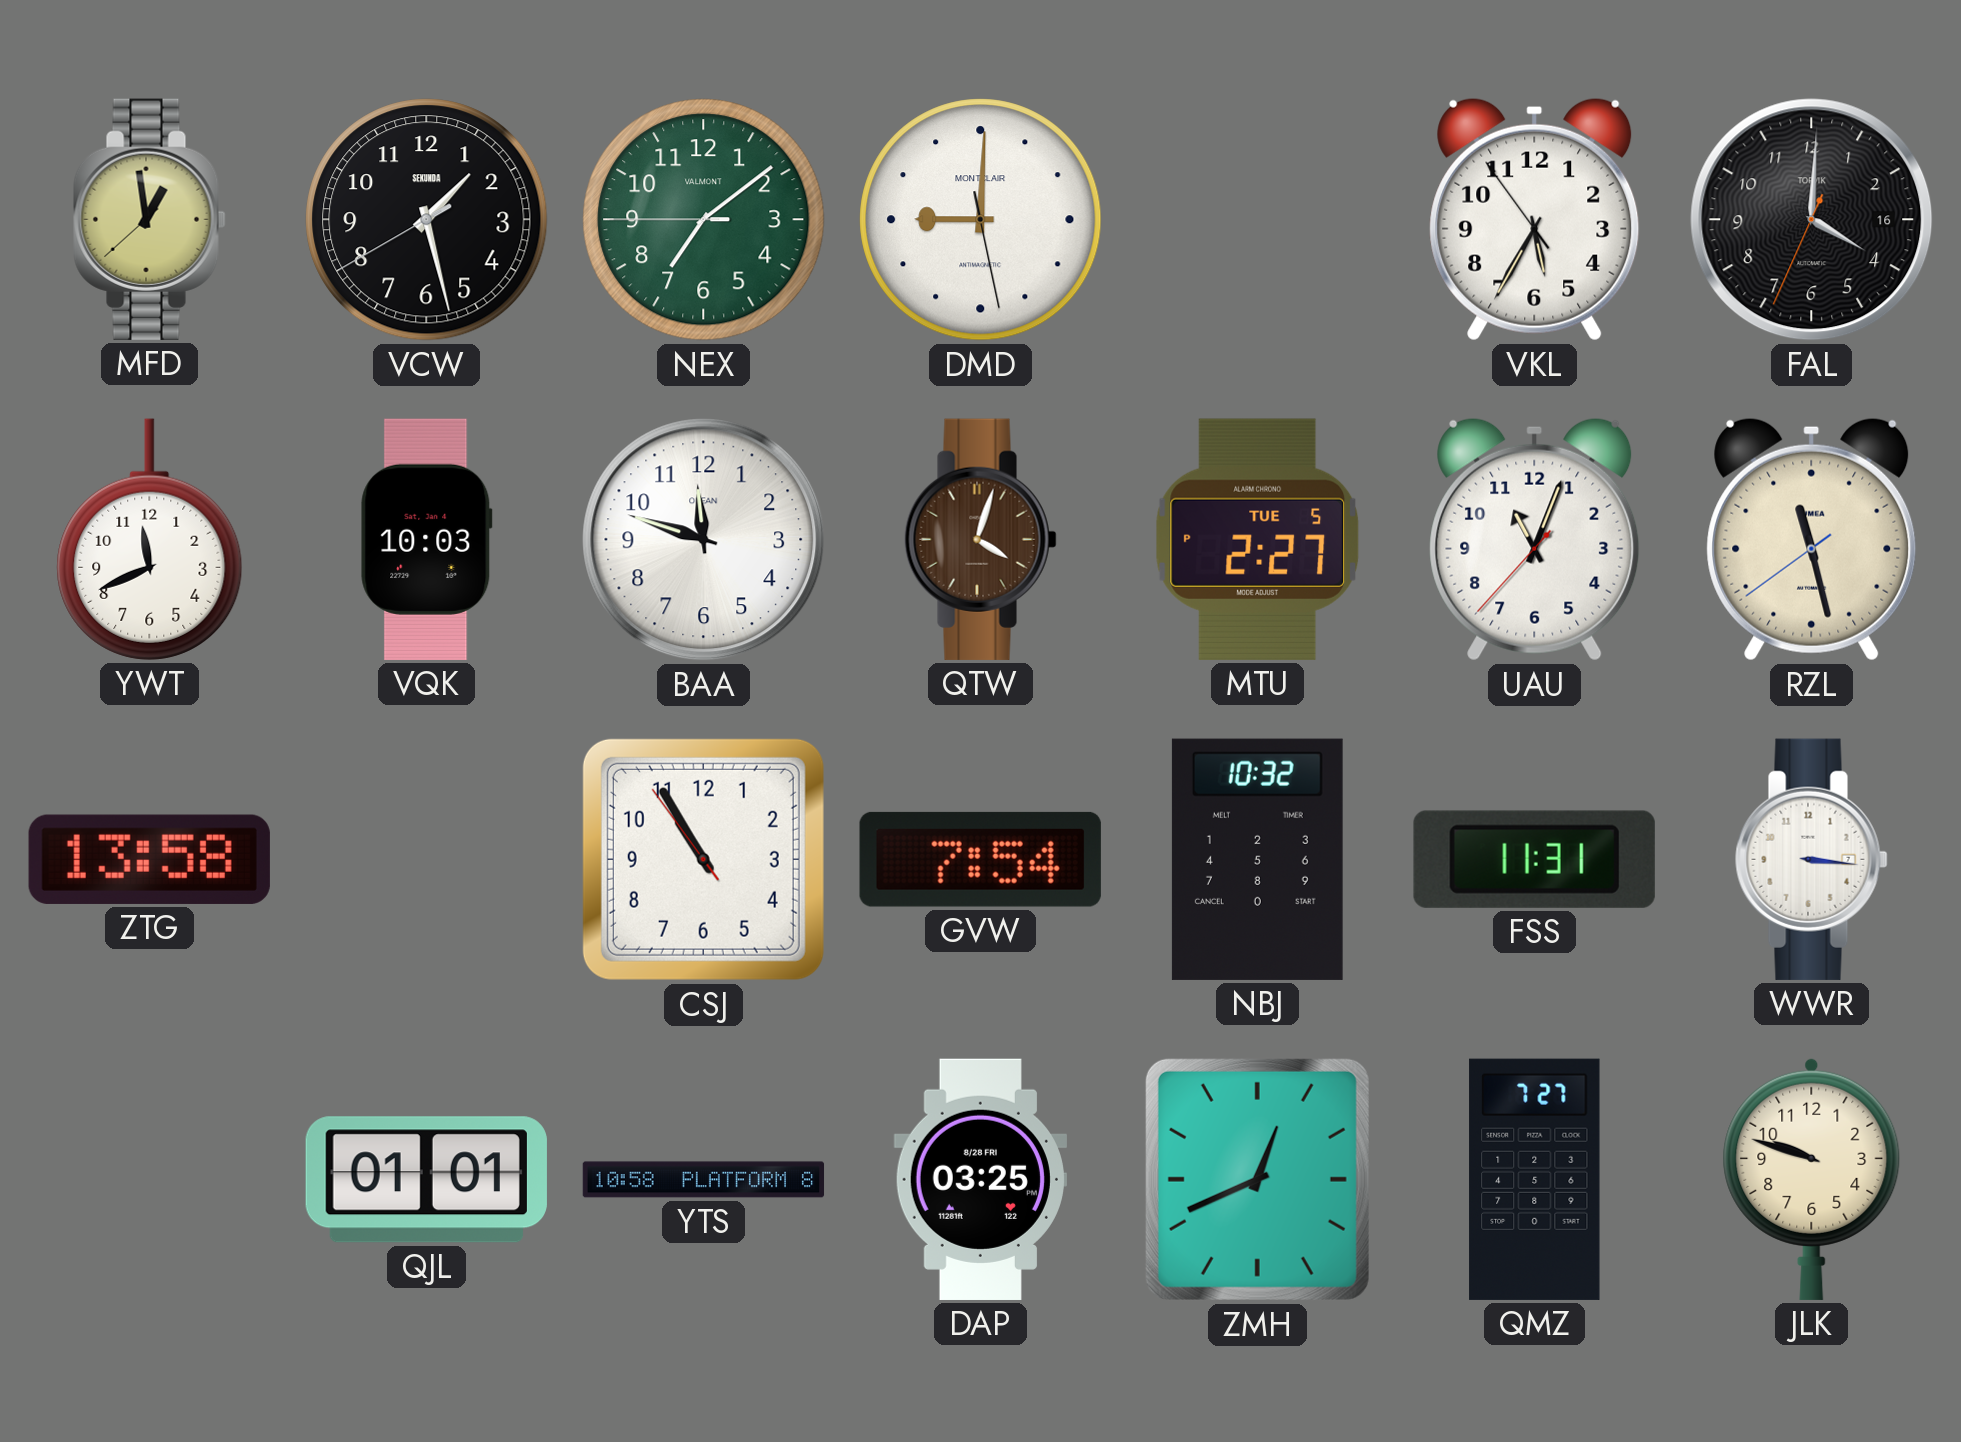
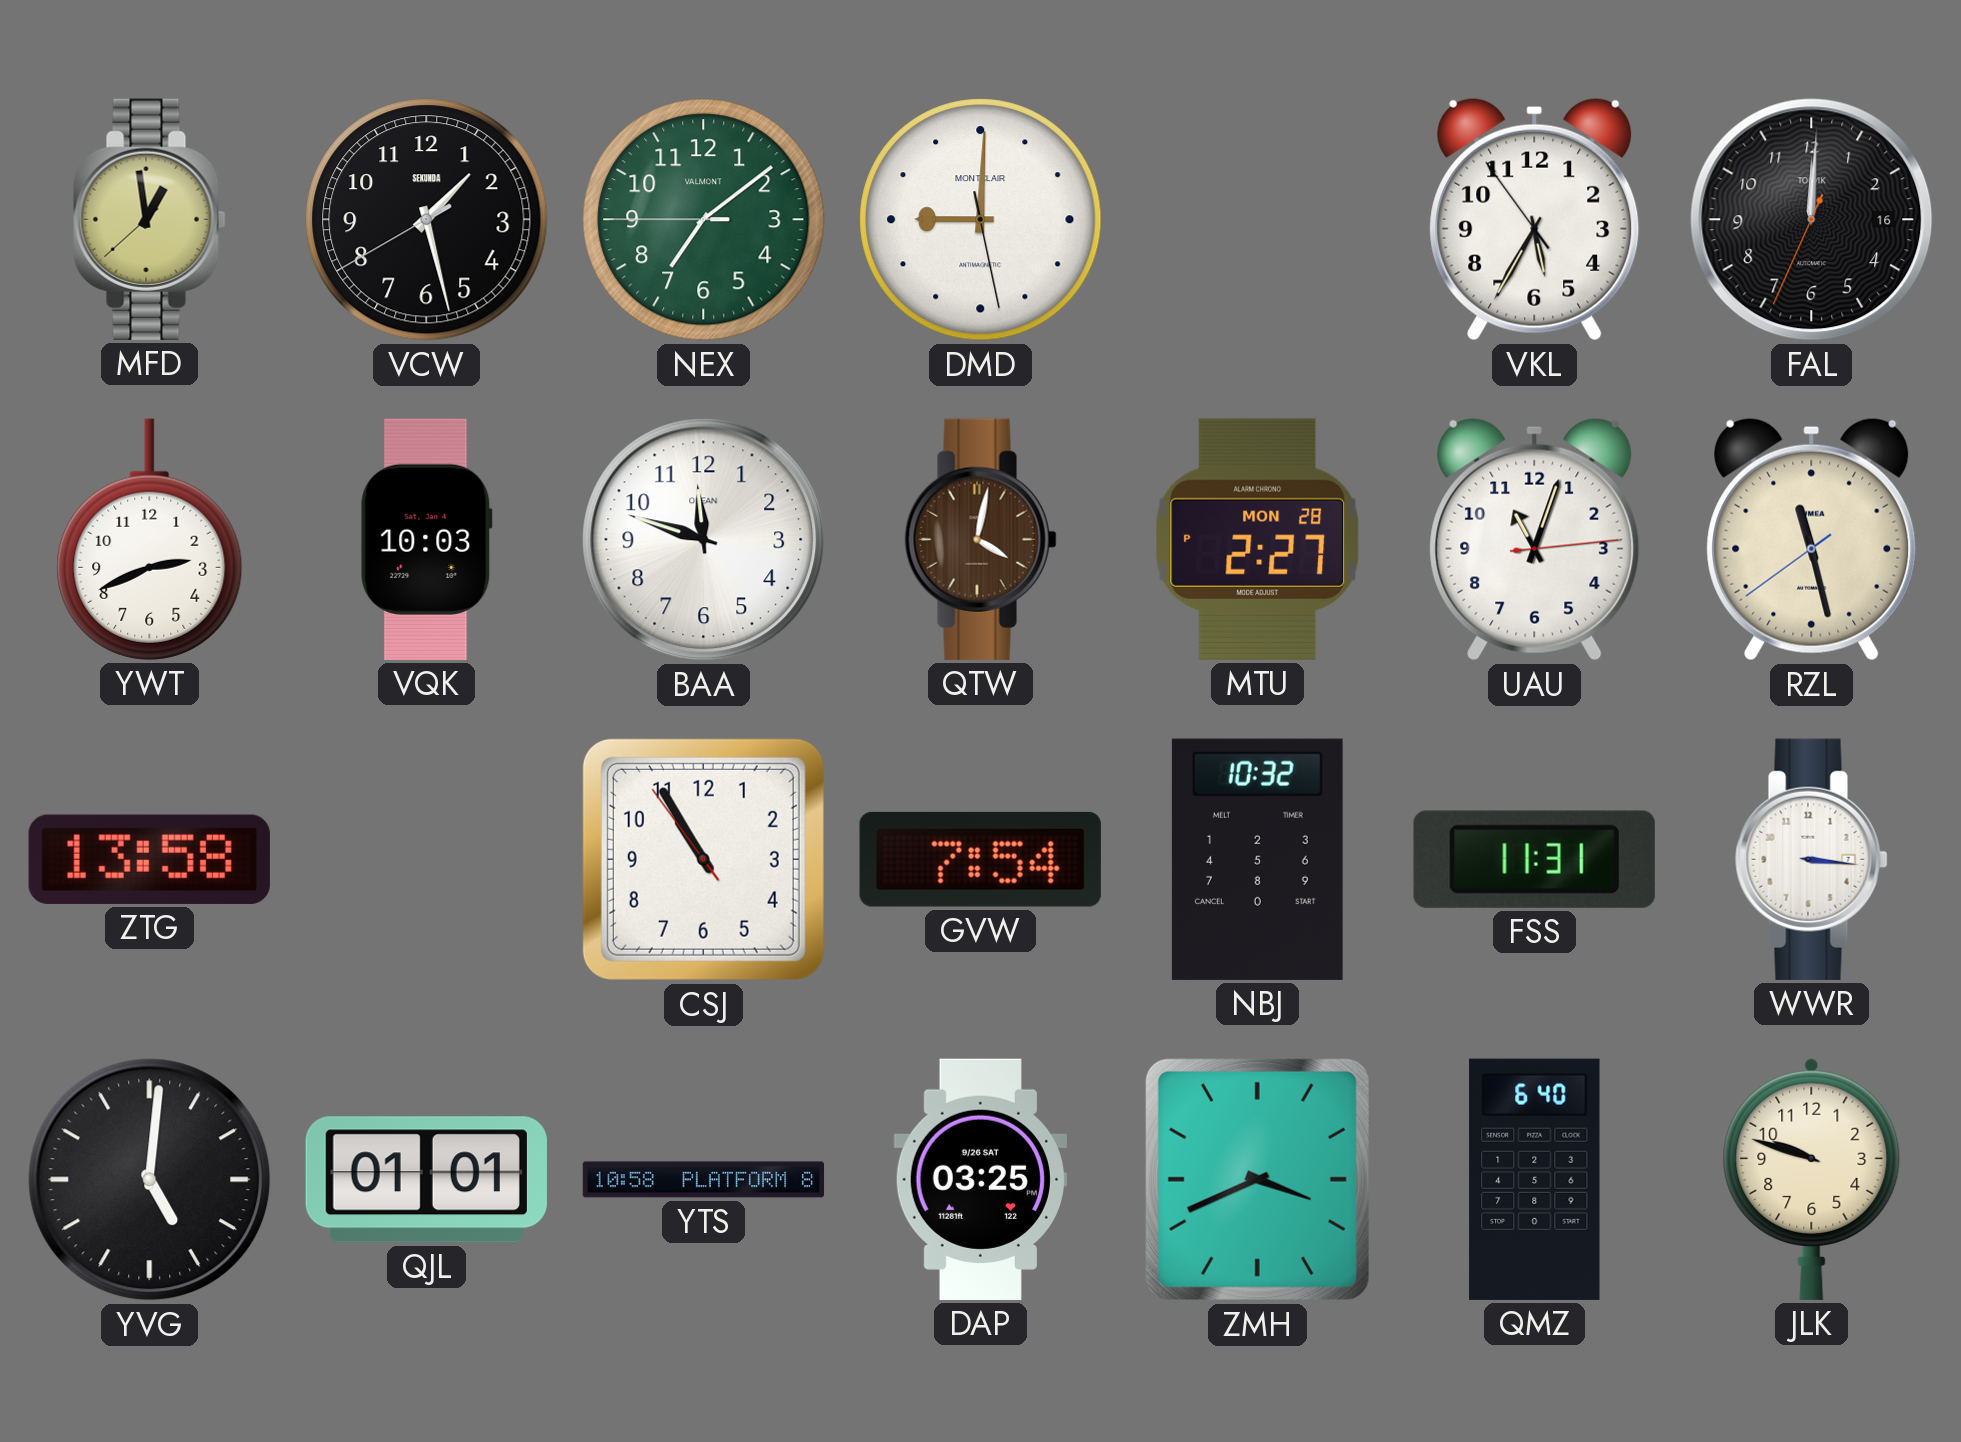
FAL: 4:00 -> 12:00
YWT: 11:41 -> 2:41
QTW: 4:03 -> 4:02
MTU date: TUE 5 -> MON 28
UAU: 11:03:37 -> 11:03:14
YVG: none -> 5:01
DAP date: 8/28 FRI -> 9/26 SAT
ZMH: 12:41 -> 3:41
QMZ: 7:27 -> 6:40
